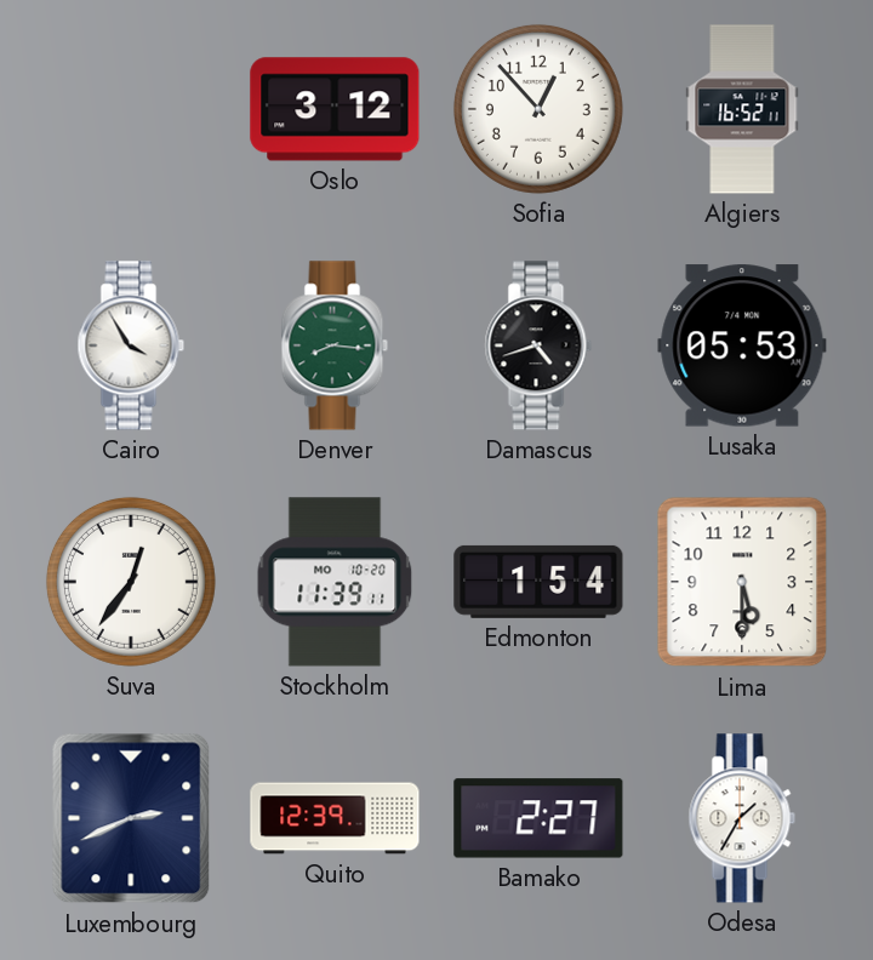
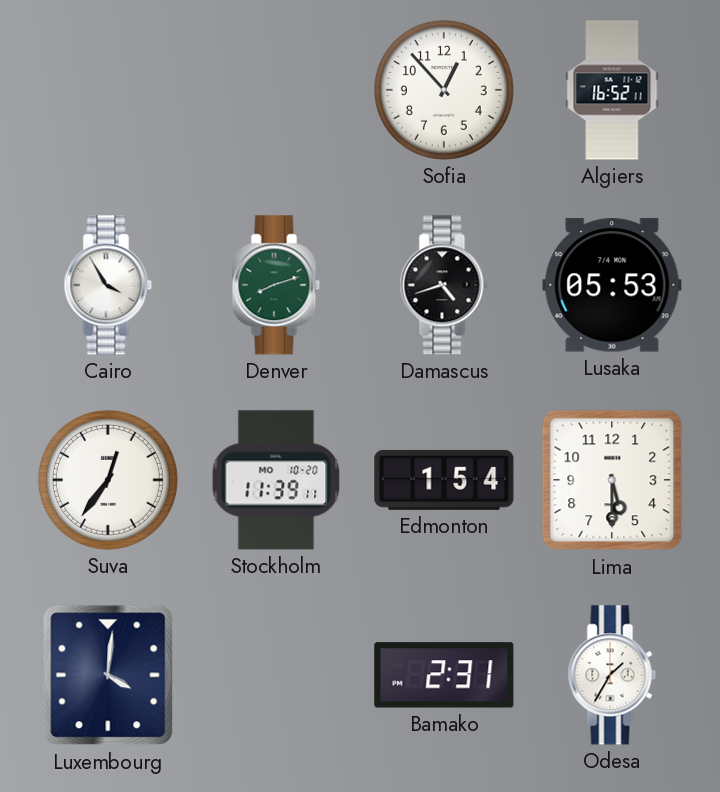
Oslo: 3:12 -> none
Denver: 8:16 -> 8:12
Luxembourg: 2:41 -> 4:01
Quito: 12:39 -> none
Bamako: 2:27 -> 2:31
